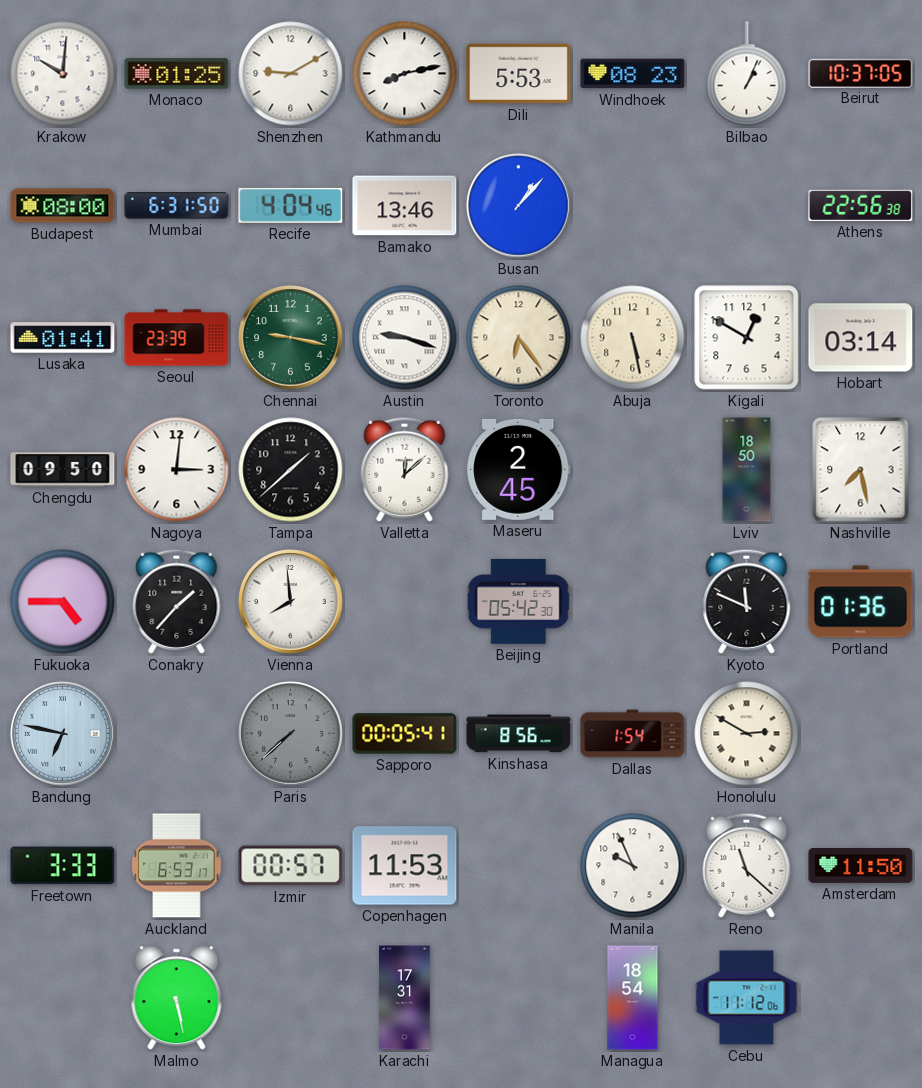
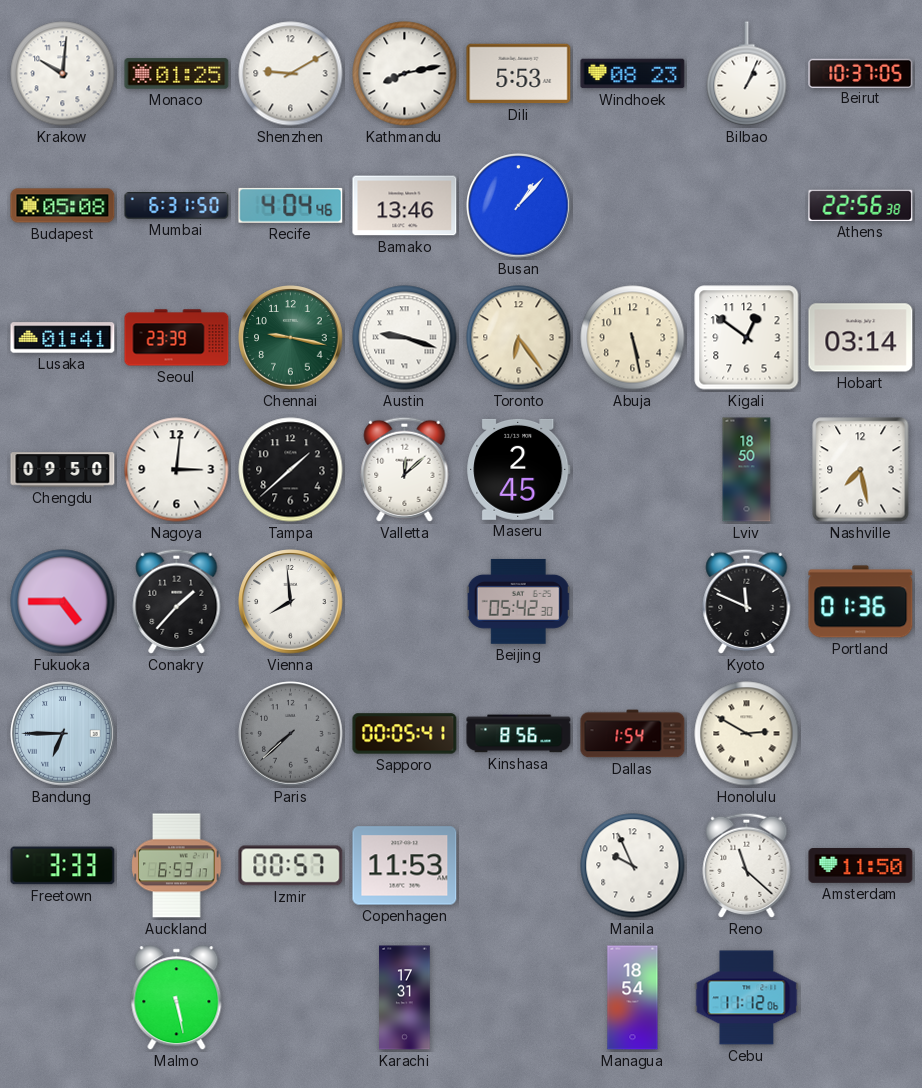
Budapest: 08:00 -> 05:08
Kigali: 12:50 -> 12:51
Bandung: 6:47 -> 6:45
